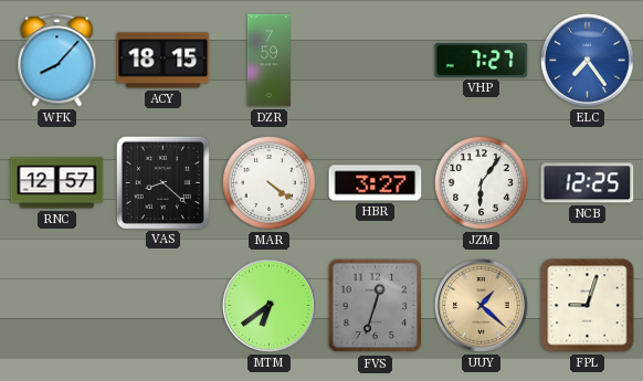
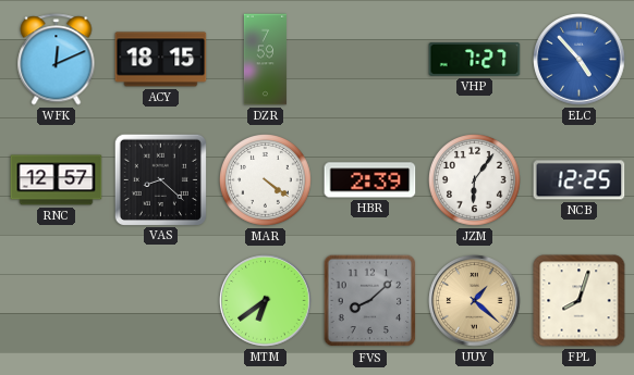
WFK: 8:07 -> 12:11
ELC: 7:24 -> 4:53
HBR: 3:27 -> 2:39
FVS: 12:33 -> 8:08
FPL: 9:03 -> 8:03
